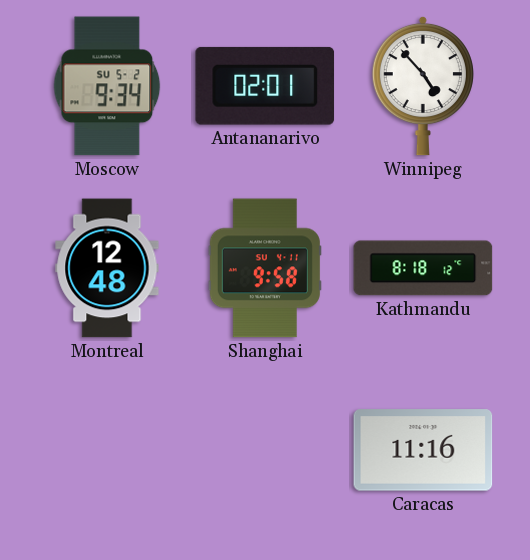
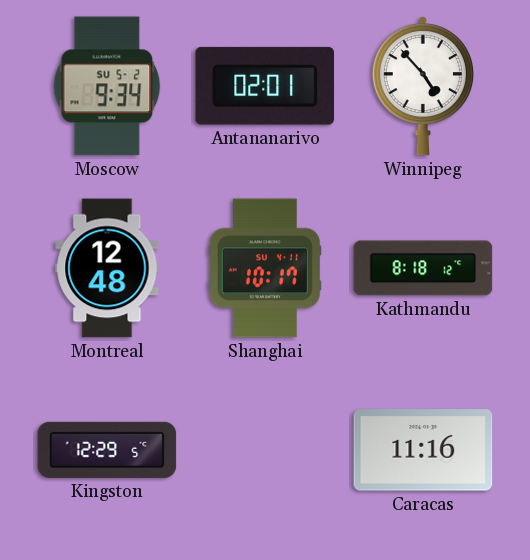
Shanghai: 9:58 -> 10:17
Kingston: none -> 12:29
